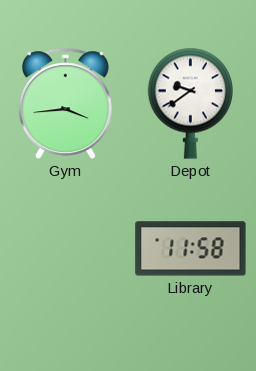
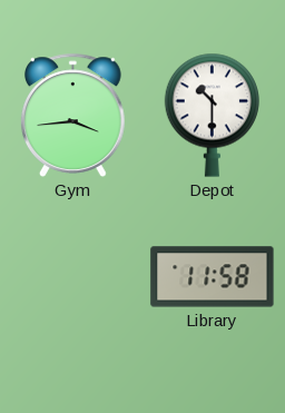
Depot: 9:39 -> 10:30
